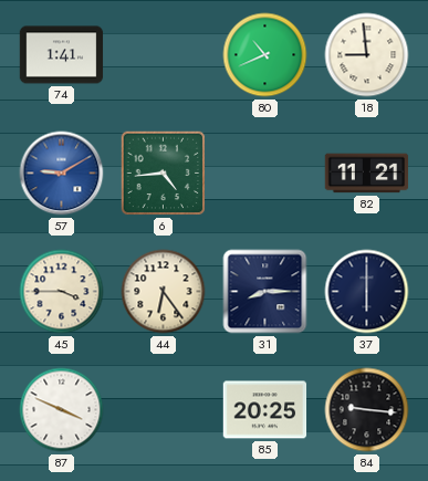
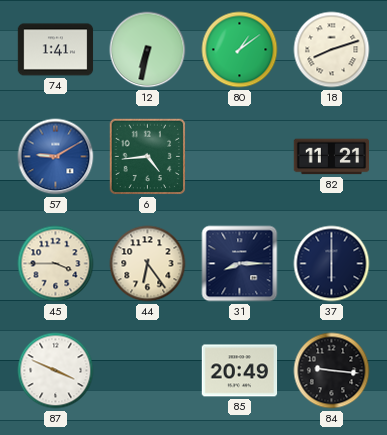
12: none -> 6:32
80: 10:41 -> 1:09
18: 8:59 -> 8:12
85: 20:25 -> 20:49
